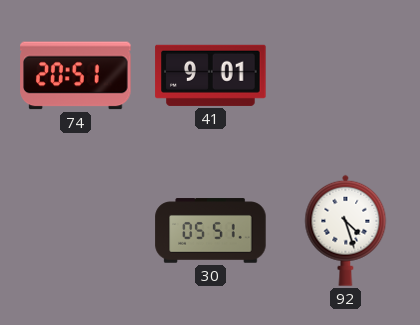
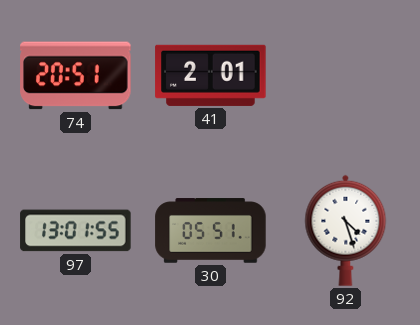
41: 9:01 -> 2:01
97: none -> 13:01
